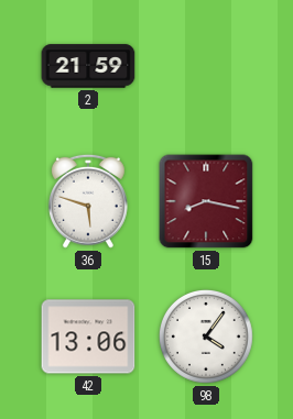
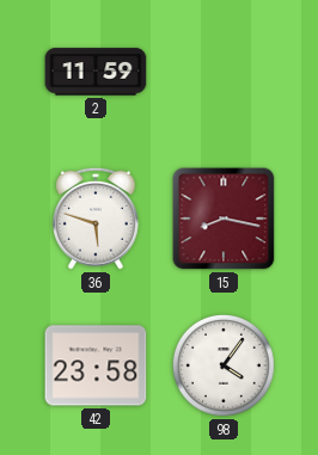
2: 21:59 -> 11:59
42: 13:06 -> 23:58
